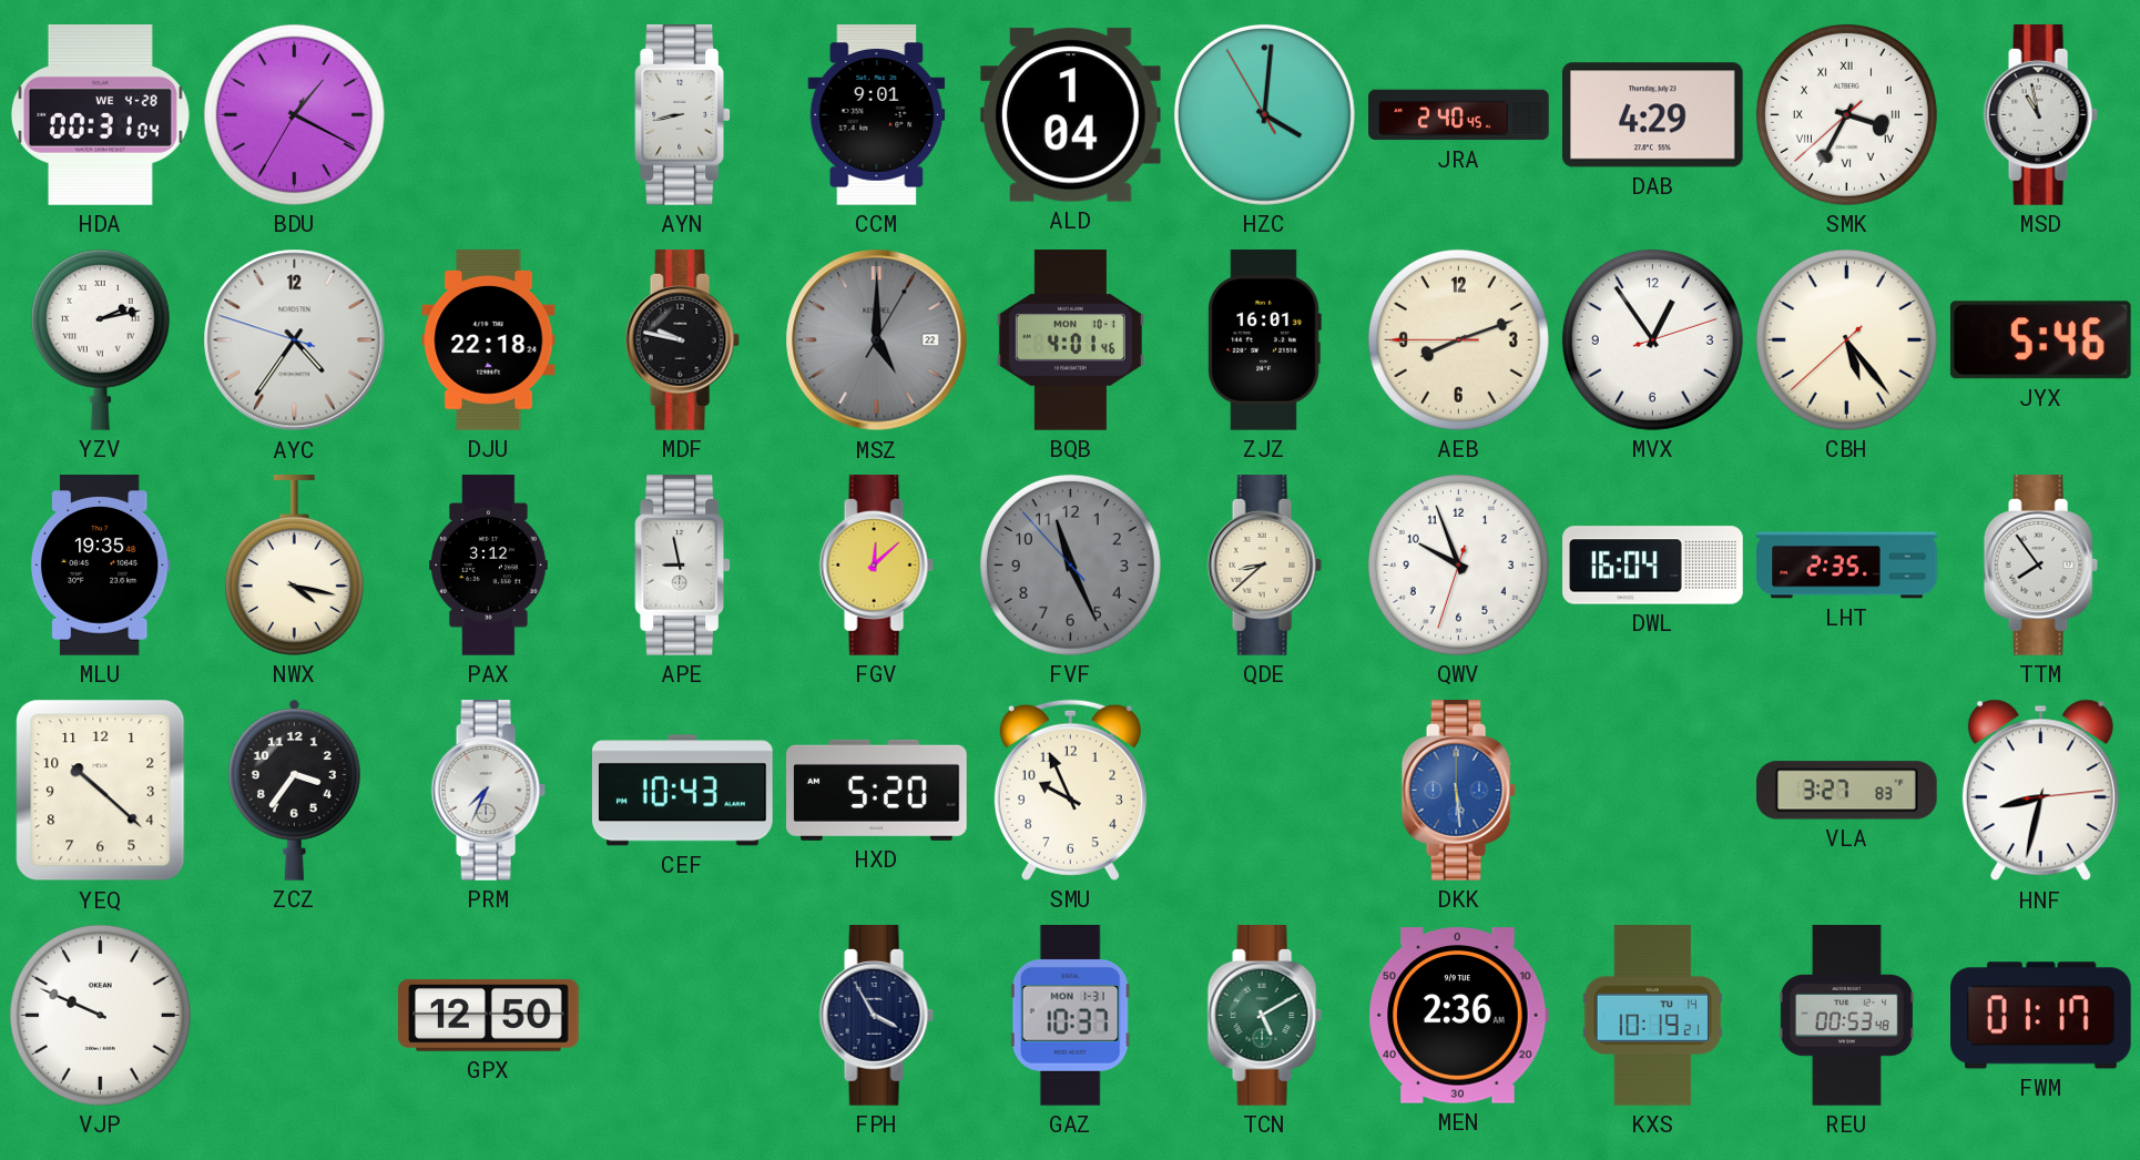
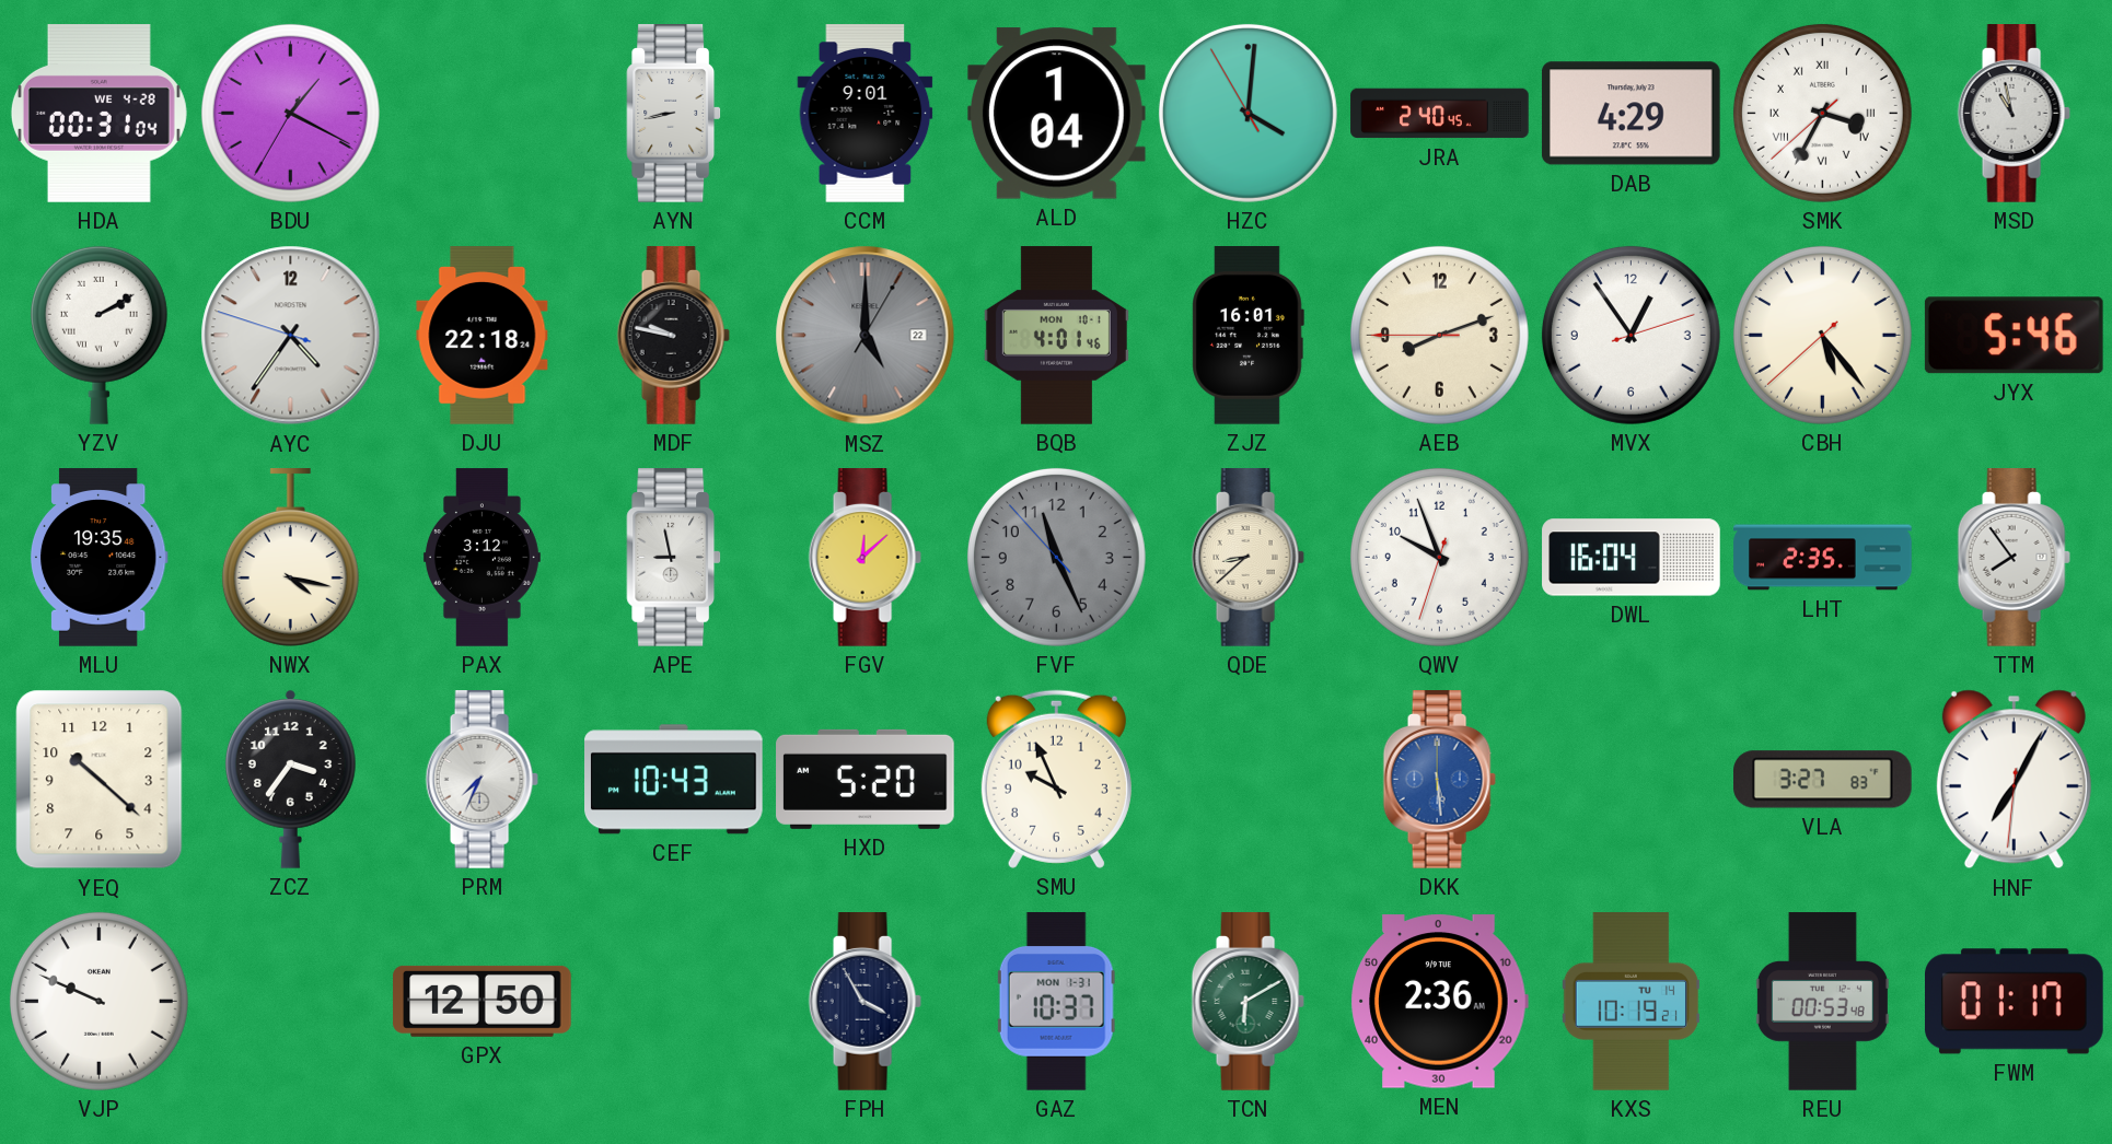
YZV: 2:13 -> 2:10
HNF: 8:32 -> 7:04
TCN: 5:10 -> 6:10
